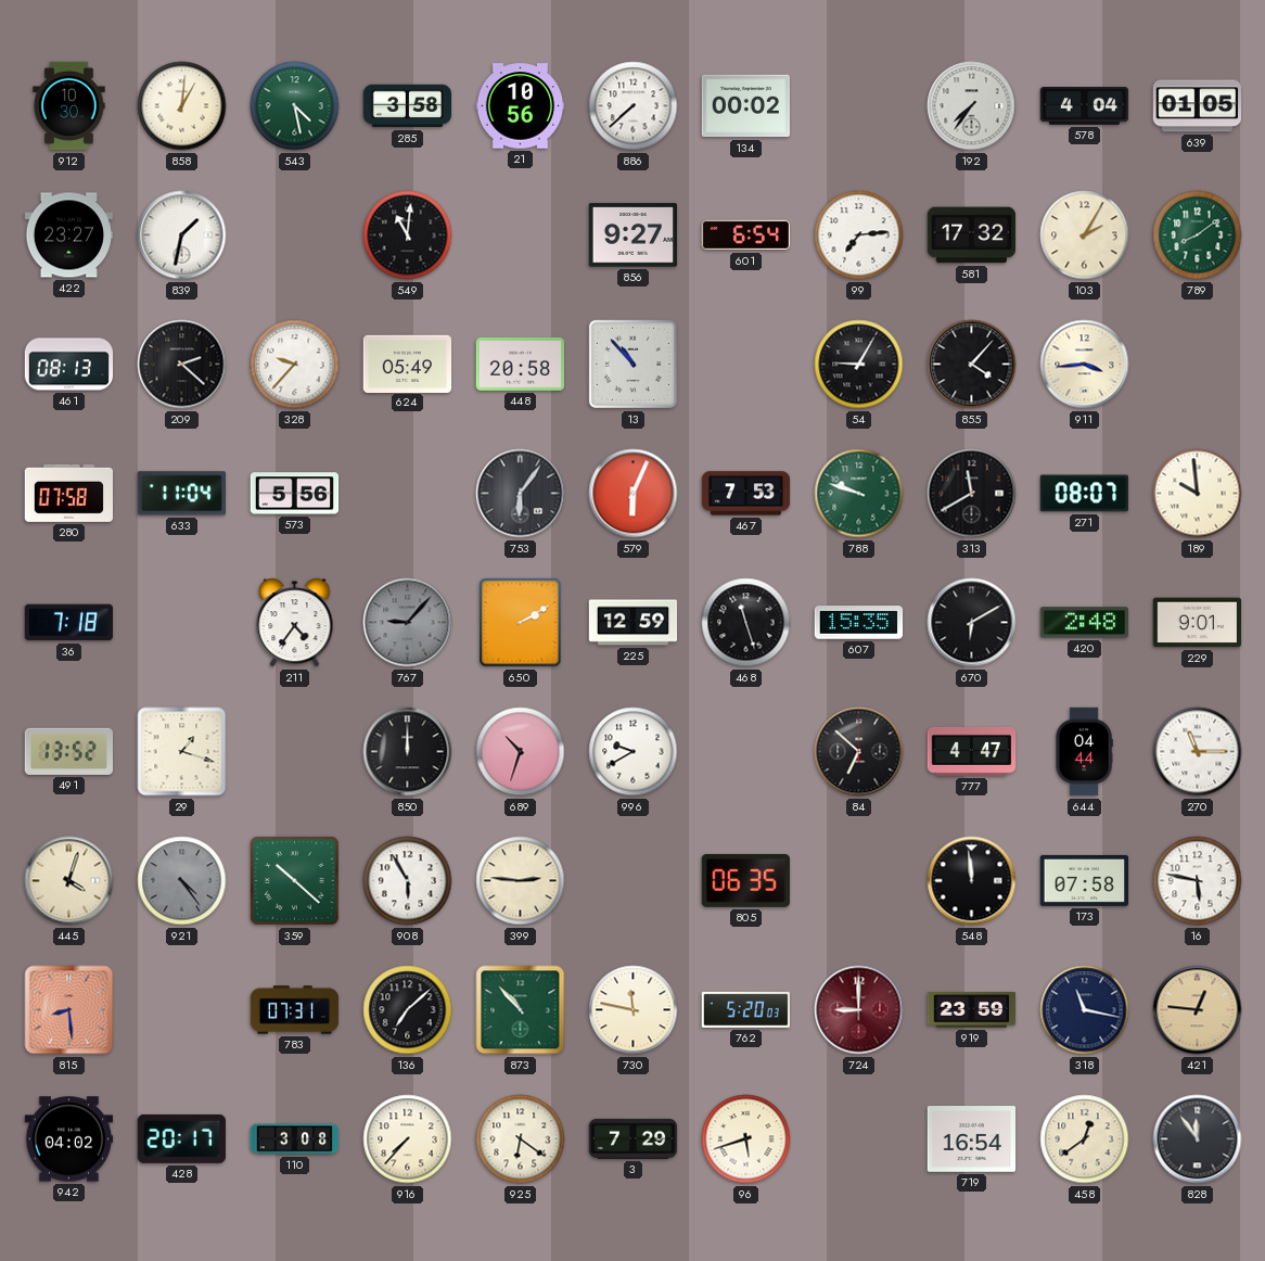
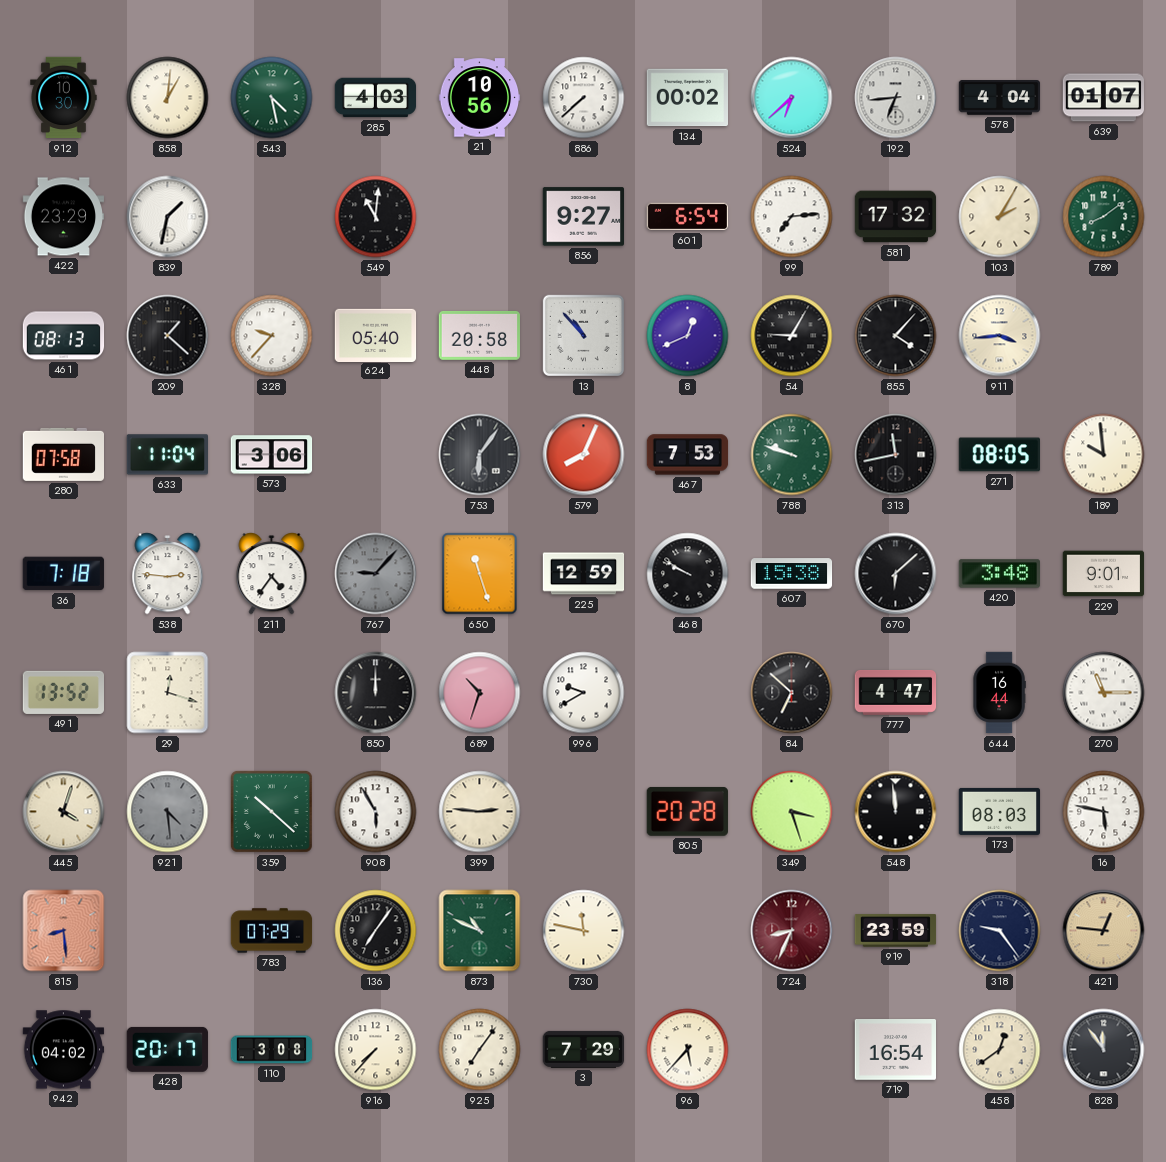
285: 3:58 -> 4:03
524: none -> 6:38
192: 7:36 -> 6:44
639: 01:05 -> 01:07
422: 23:27 -> 23:29
209: 2:22 -> 1:22
624: 05:49 -> 05:40
8: none -> 12:41
573: 5:56 -> 3:06
579: 6:04 -> 8:04
313: 11:40 -> 11:43
271: 08:07 -> 08:05
538: none -> 2:46
650: 2:10 -> 11:27
468: 11:27 -> 9:50
607: 15:35 -> 15:38
670: 6:10 -> 6:08
420: 2:48 -> 3:48
29: 1:18 -> 12:18
644: 04:44 -> 16:44
921: 4:24 -> 4:29
805: 06:35 -> 20:28
349: none -> 3:27
173: 07:58 -> 08:03
783: 07:31 -> 07:29
136: 7:08 -> 7:06
873: 10:53 -> 10:49
762: 5:20 -> none
724: 9:00 -> 8:34
318: 11:17 -> 9:24
925: 6:21 -> 7:06
96: 5:42 -> 5:37
